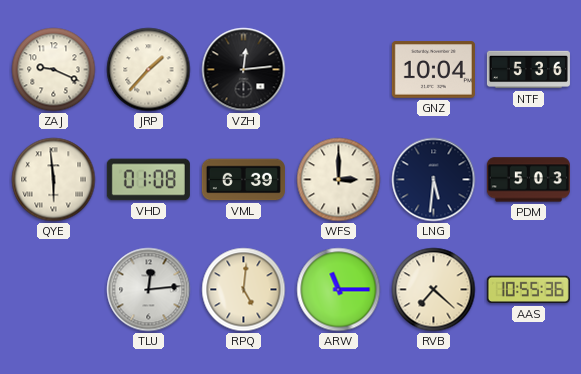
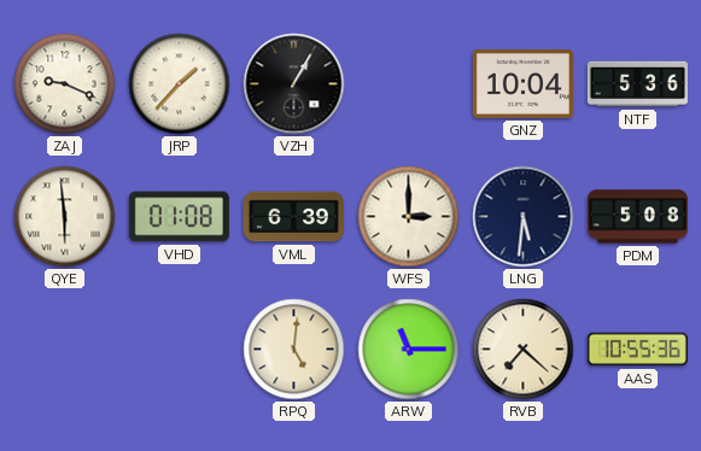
VZH: 12:14 -> 1:05
PDM: 5:03 -> 5:08
TLU: 12:14 -> none
